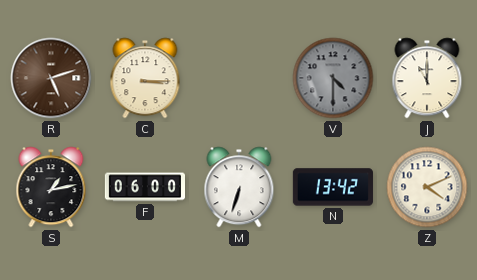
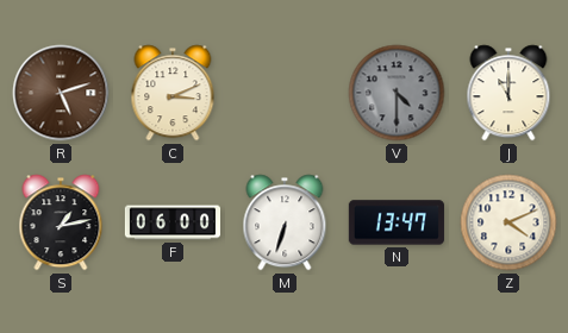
C: 3:15 -> 3:11
N: 13:42 -> 13:47
